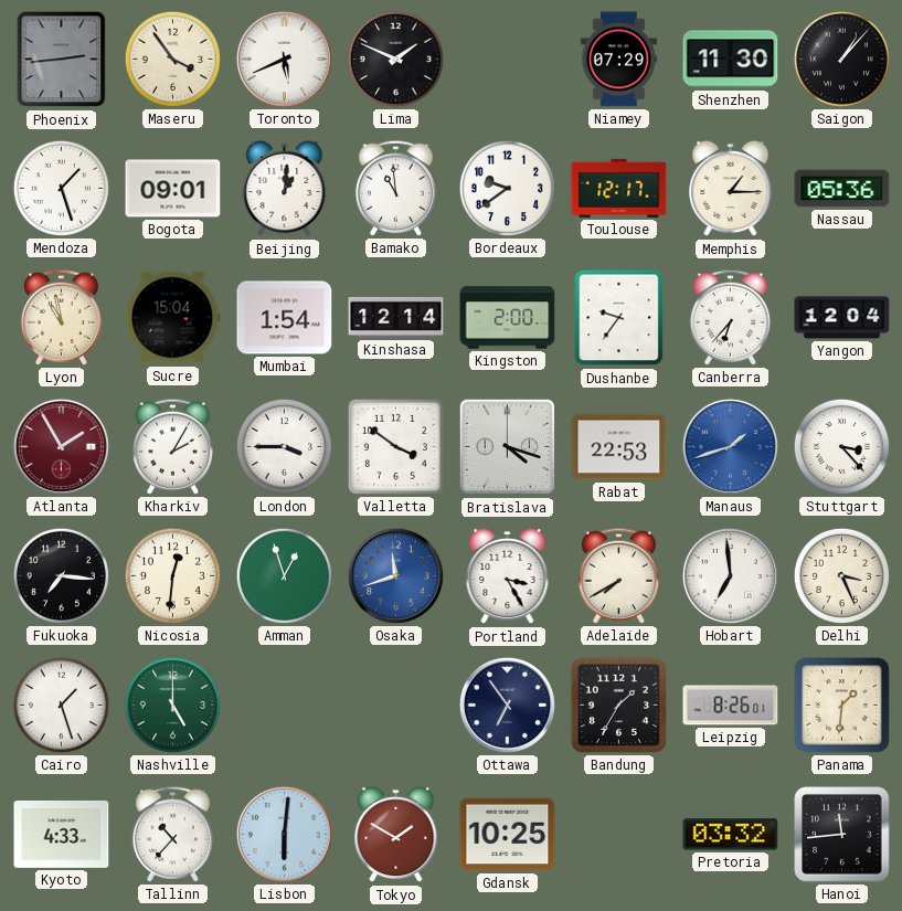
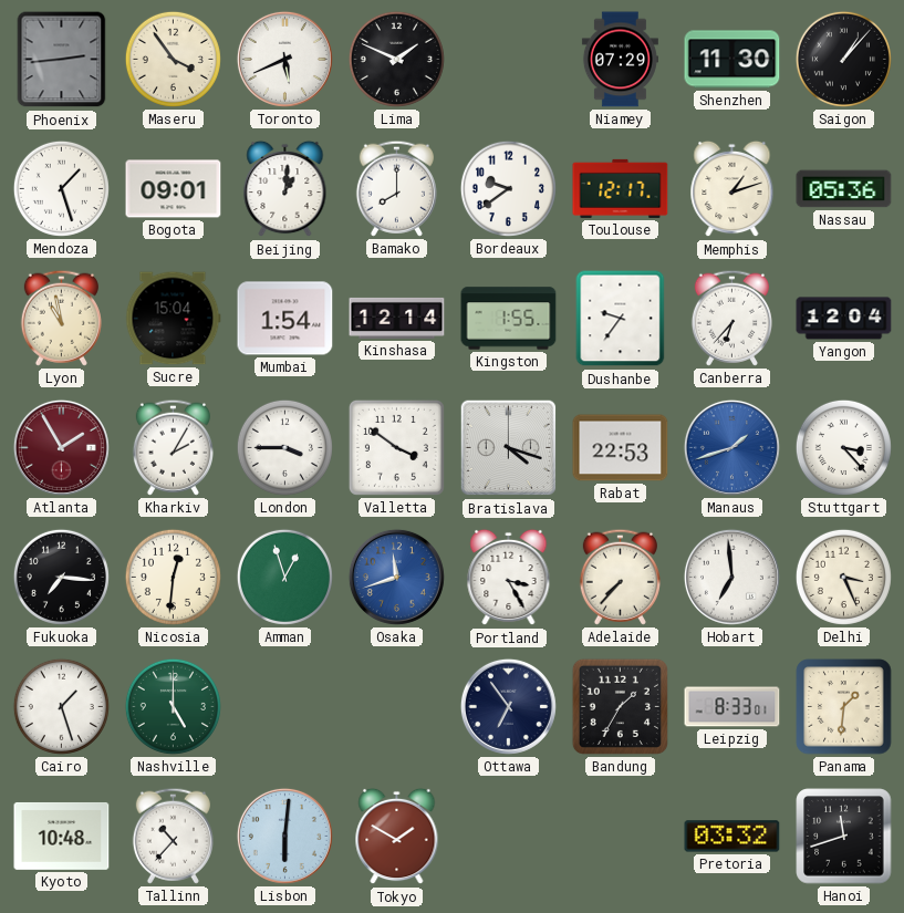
Bamako: 10:59 -> 8:00
Memphis: 1:15 -> 1:12
Kingston: 2:00 -> 1:55
Adelaide: 7:40 -> 7:37
Leipzig: 8:26 -> 8:33
Kyoto: 4:33 -> 10:48
Gdansk: 10:25 -> none
Hanoi: 11:44 -> 11:42
